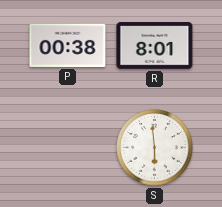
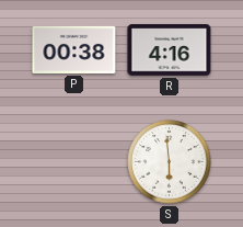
R: 8:01 -> 4:16
